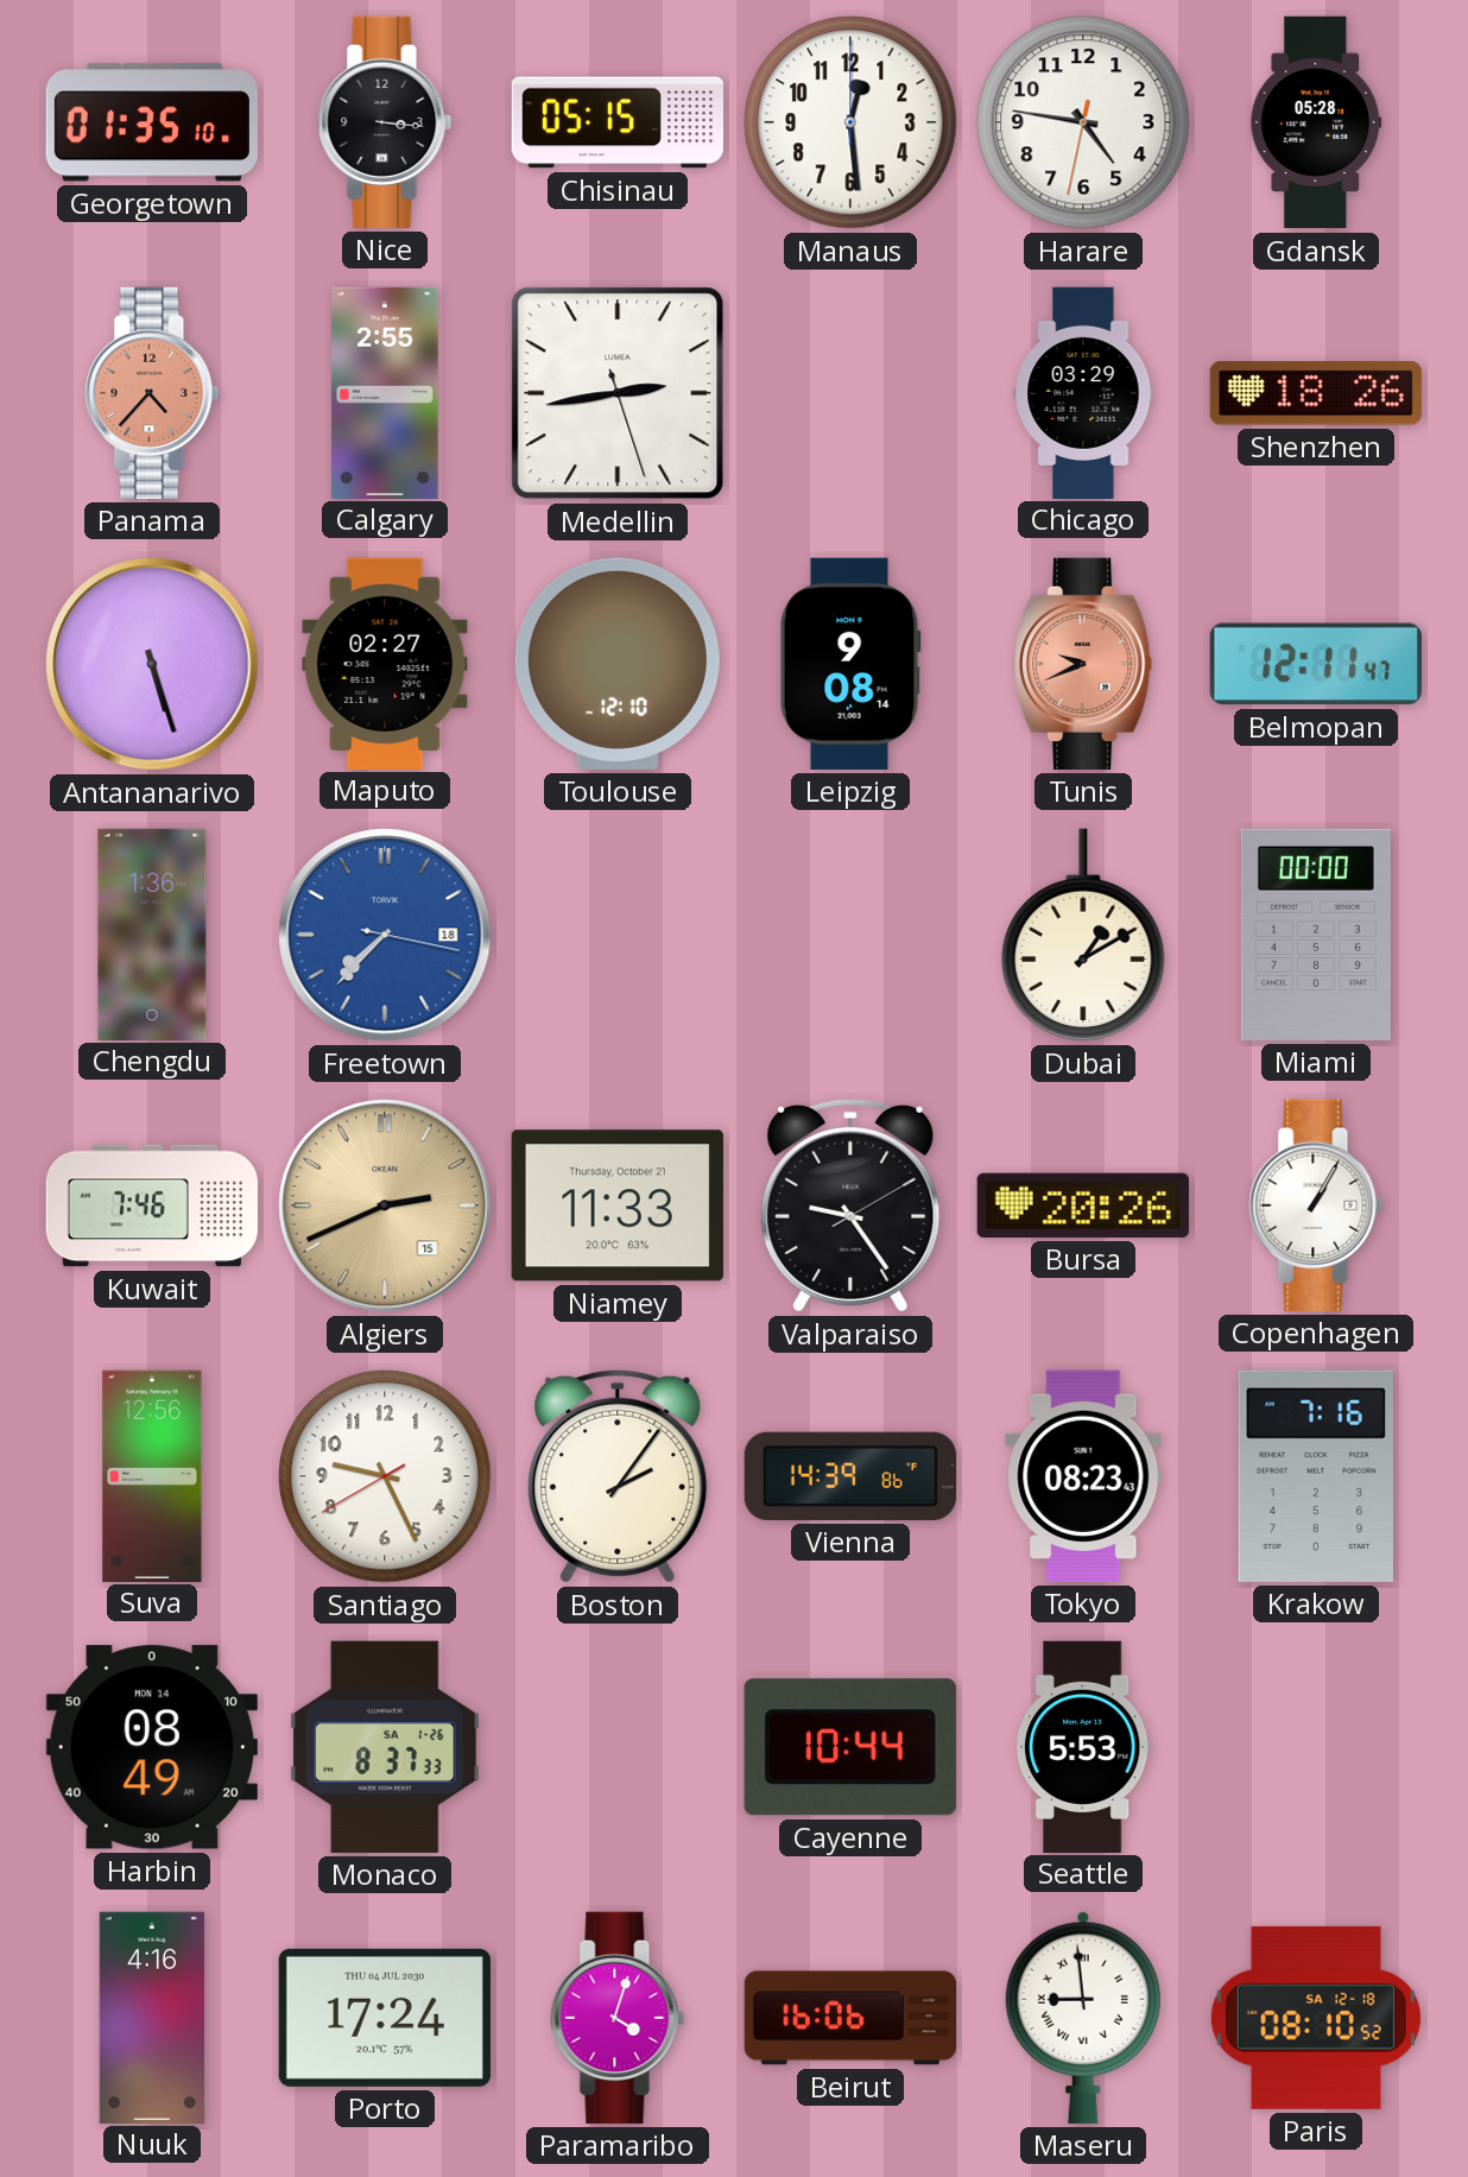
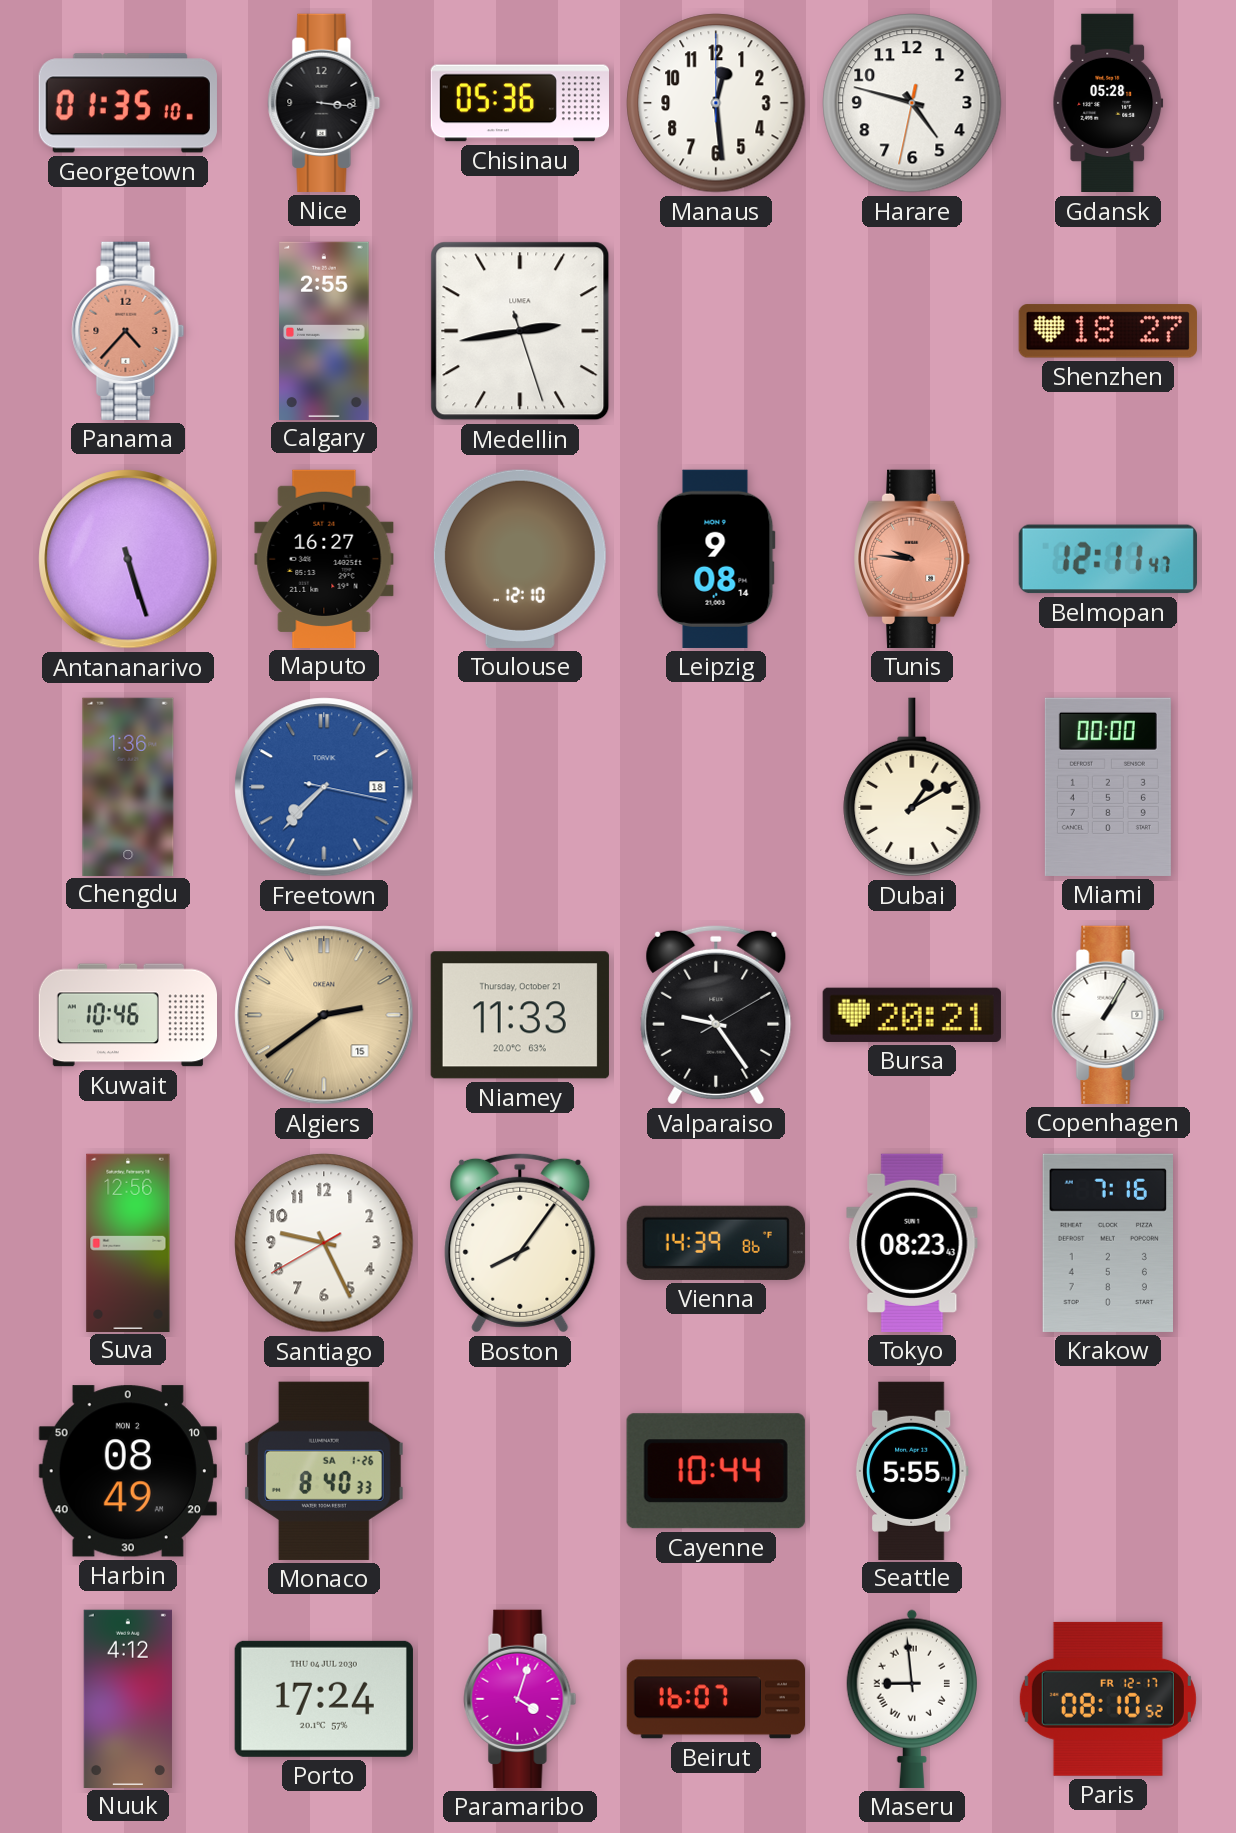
Chisinau: 05:15 -> 05:36
Harare: 4:46 -> 4:47
Chicago: 03:29 -> none
Shenzhen: 18:26 -> 18:27
Maputo: 02:27 -> 16:27
Tunis: 9:41 -> 9:46
Kuwait: 7:46 -> 10:46
Algiers: 2:41 -> 2:39
Bursa: 20:26 -> 20:21
Boston: 2:06 -> 8:06
Harbin date: MON 14 -> MON 2
Monaco: 8:37 -> 8:40
Seattle: 5:53 -> 5:55
Nuuk: 4:16 -> 4:12
Beirut: 16:06 -> 16:07
Paris date: SA 12-18 -> FR 12-17
